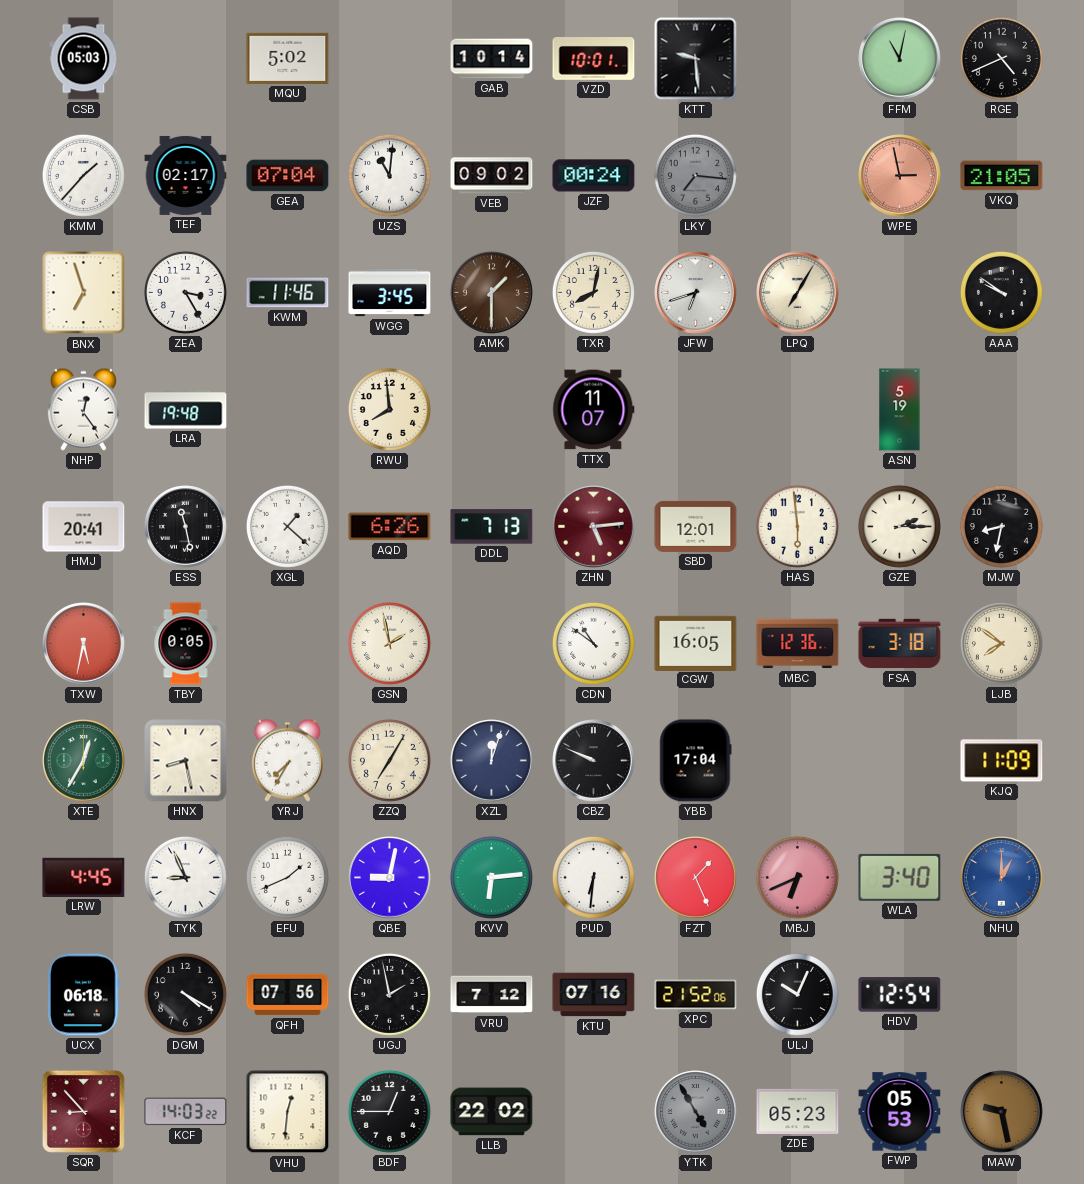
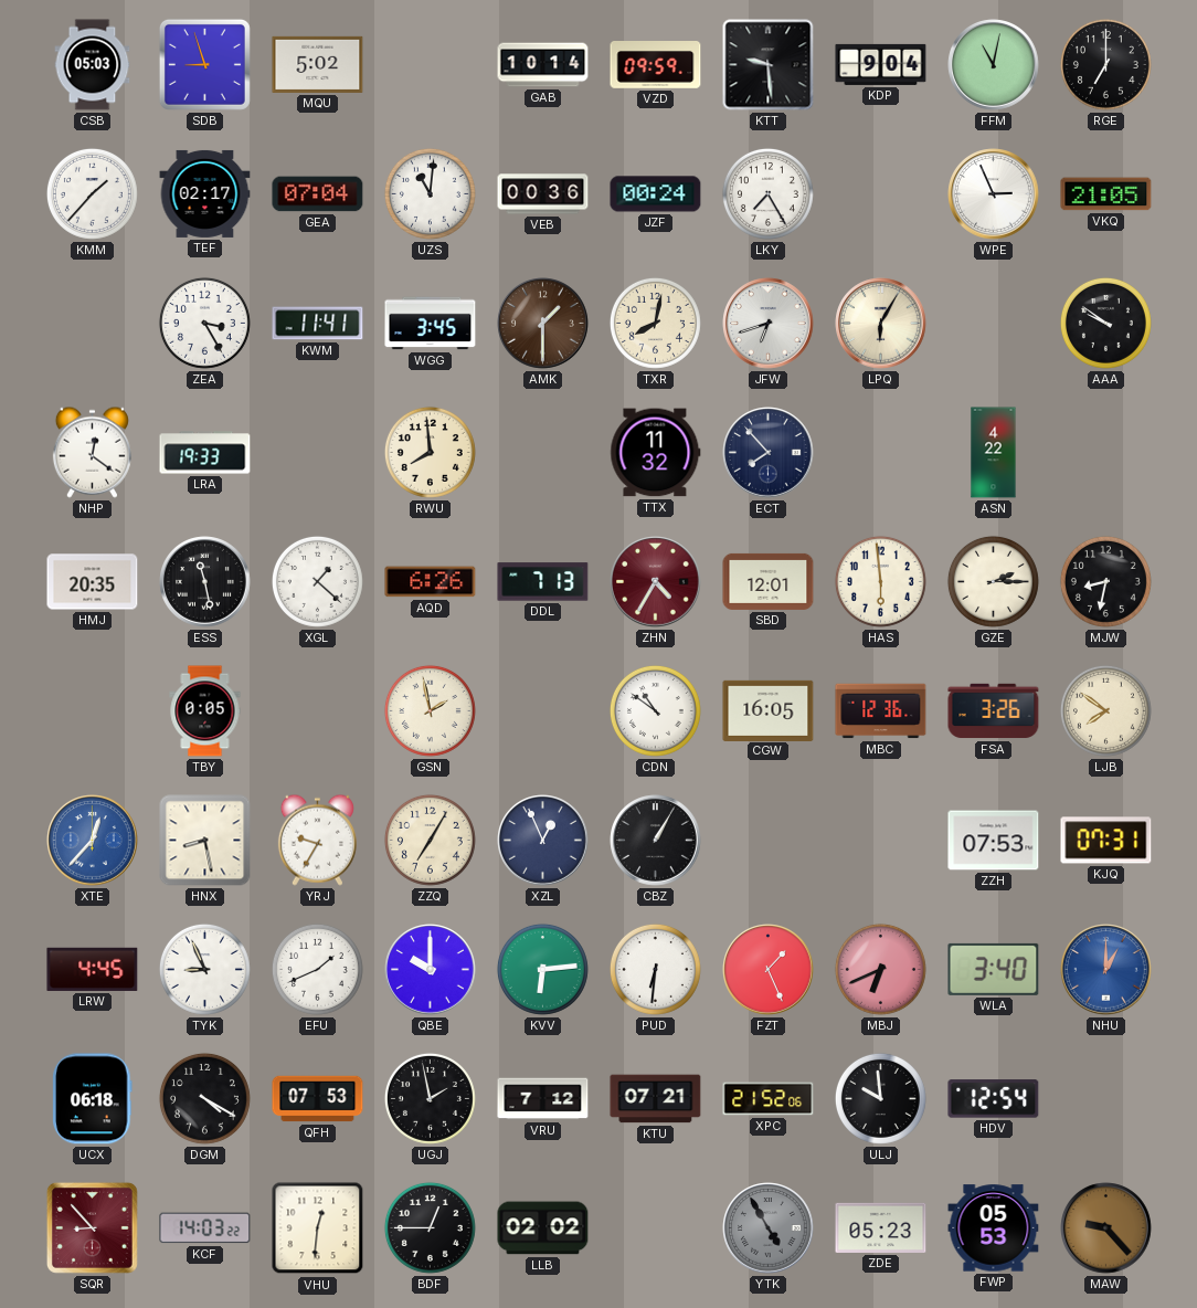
SDB: none -> 8:57
VZD: 10:01 -> 09:59
KDP: none -> 9:04
RGE: 4:41 -> 7:00
VEB: 09:02 -> 00:36
LKY: 7:16 -> 7:25
LKY dial: grey -> white
WPE: 2:58 -> 2:56
WPE dial: salmon -> white
BNX: 6:57 -> none
KWM: 11:46 -> 11:41
LPQ: 7:05 -> 6:05
NHP: 12:24 -> 12:21
LRA: 19:48 -> 19:33
TTX: 11:07 -> 11:32
ECT: none -> 7:53
ASN: 5:19 -> 4:22
HMJ: 20:41 -> 20:35
ZHN: 5:14 -> 4:35
TXW: 5:32 -> none
FSA: 3:18 -> 3:26
XTE: 12:35 -> 12:37
XTE dial: green -> blue
YRJ: 7:35 -> 9:35
XZL: 12:03 -> 12:56
CBZ: 9:49 -> 1:05
YBB: 17:04 -> none
ZZH: none -> 07:53
KJQ: 11:09 -> 07:31
QBE: 9:02 -> 10:00
QFH: 07:56 -> 07:53
KTU: 07:16 -> 07:21
ULJ: 10:04 -> 9:59
LLB: 22:02 -> 02:02
MAW: 9:28 -> 9:23
